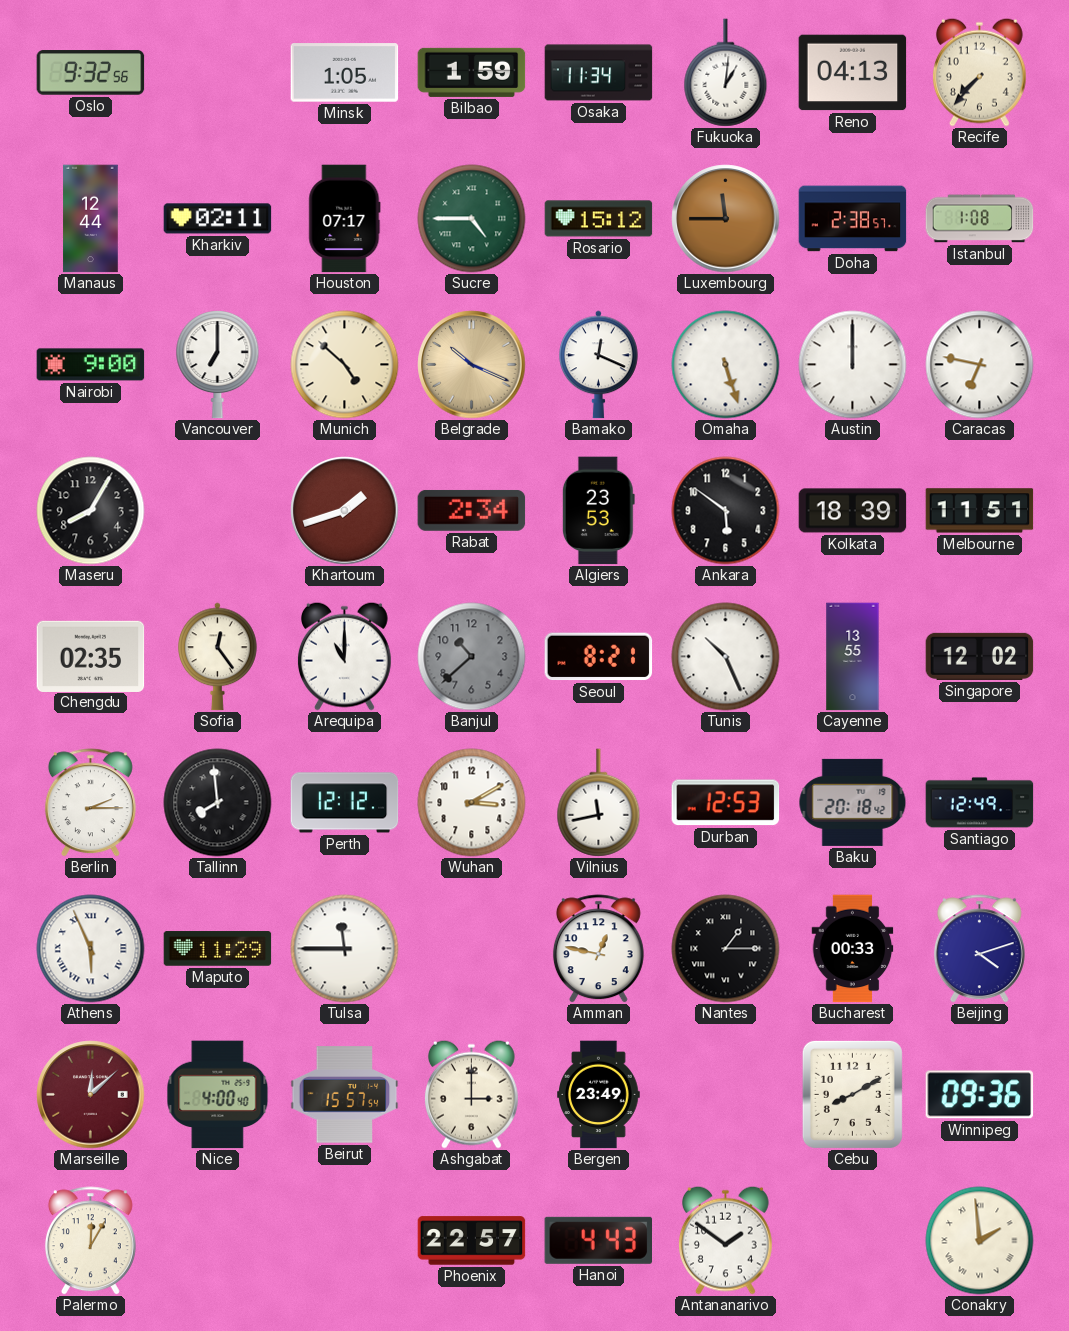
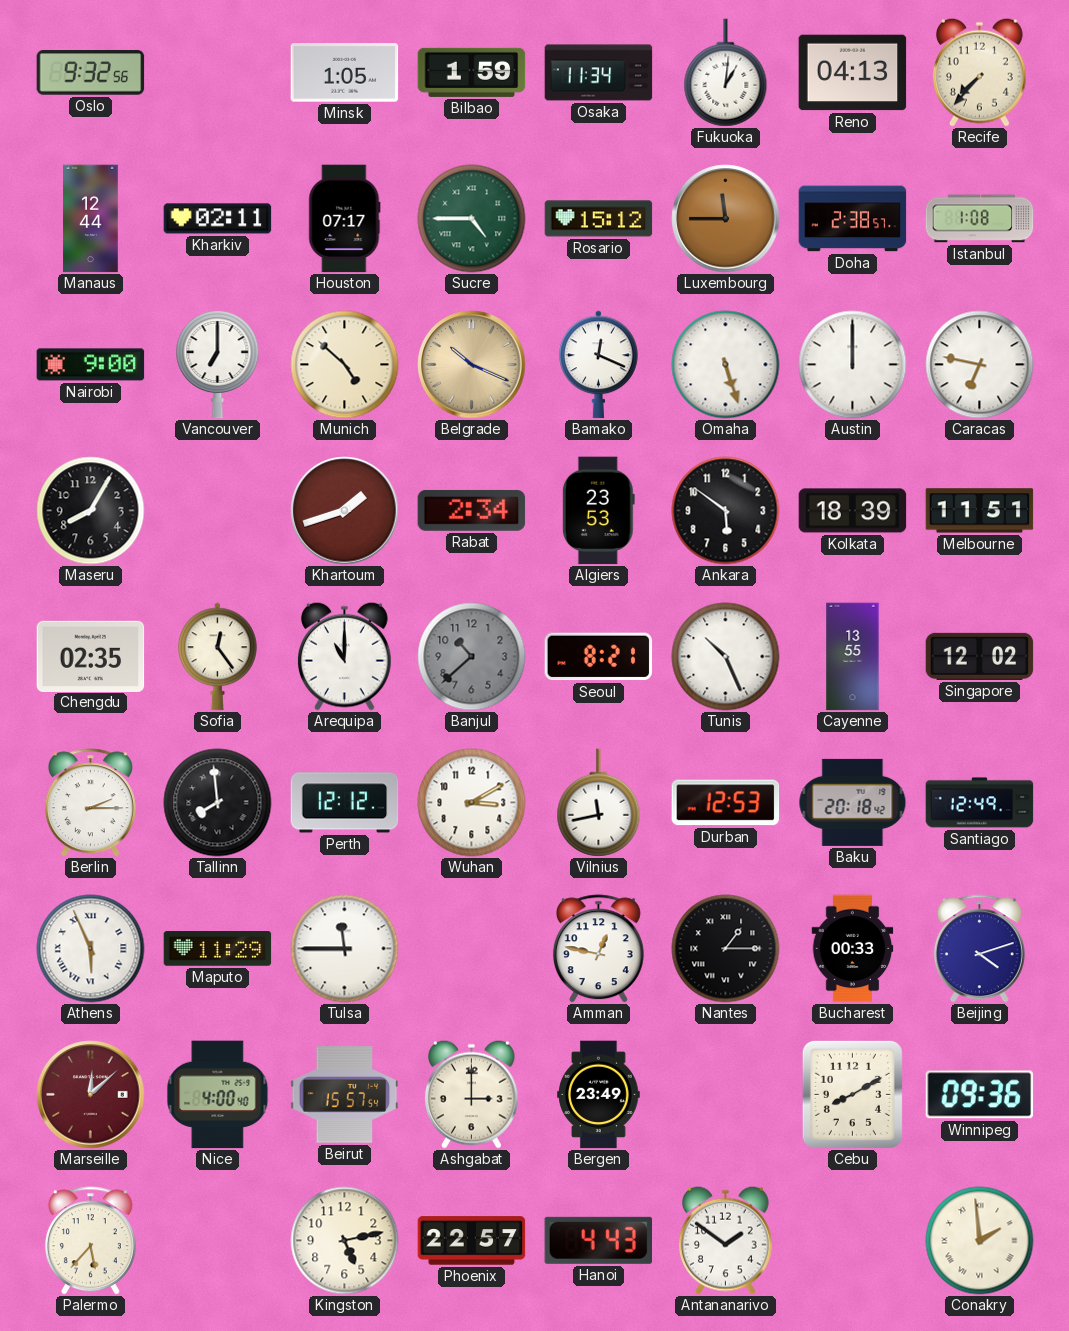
Palermo: 12:05 -> 5:37
Kingston: none -> 5:13
